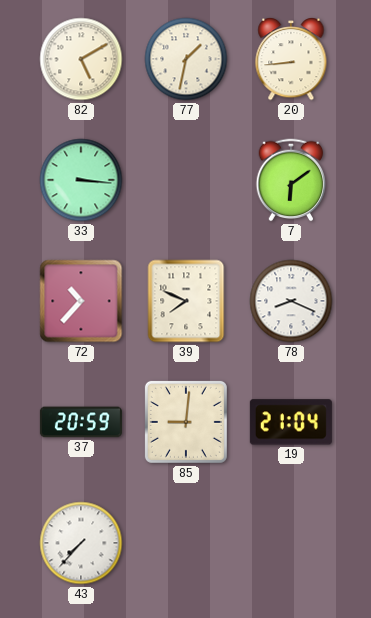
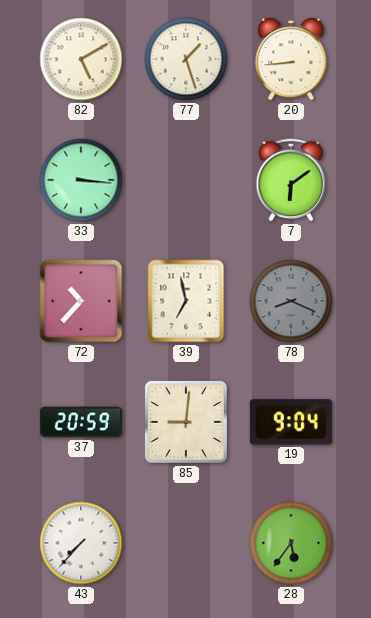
77: 1:32 -> 1:27
39: 7:49 -> 6:58
78 dial: white -> grey
19: 21:04 -> 9:04
28: none -> 5:36
